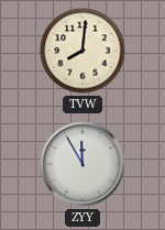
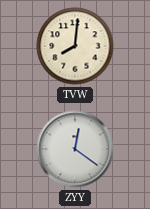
ZYY: 11:55 -> 12:21
